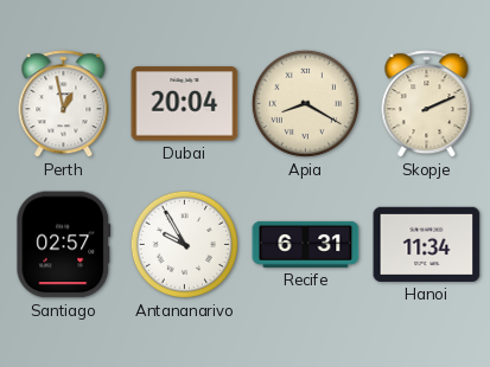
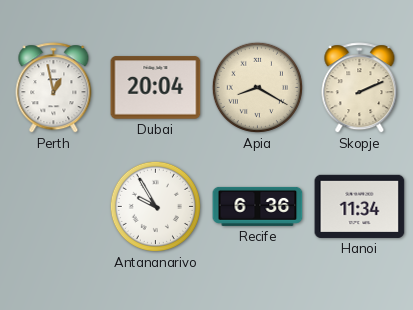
Santiago: 02:57 -> none
Recife: 6:31 -> 6:36
